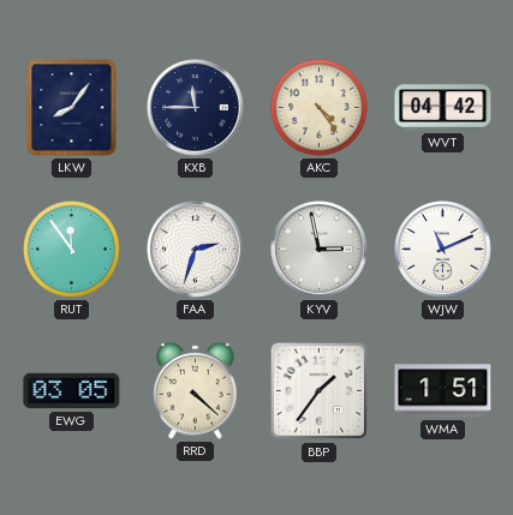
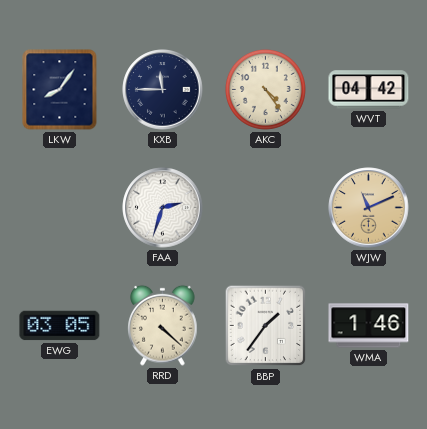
RUT: 11:54 -> none
KYV: 2:58 -> none
WJW dial: white -> champagne
WMA: 1:51 -> 1:46
